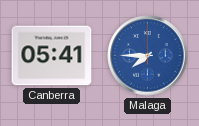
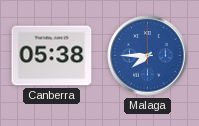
Canberra: 05:41 -> 05:38
